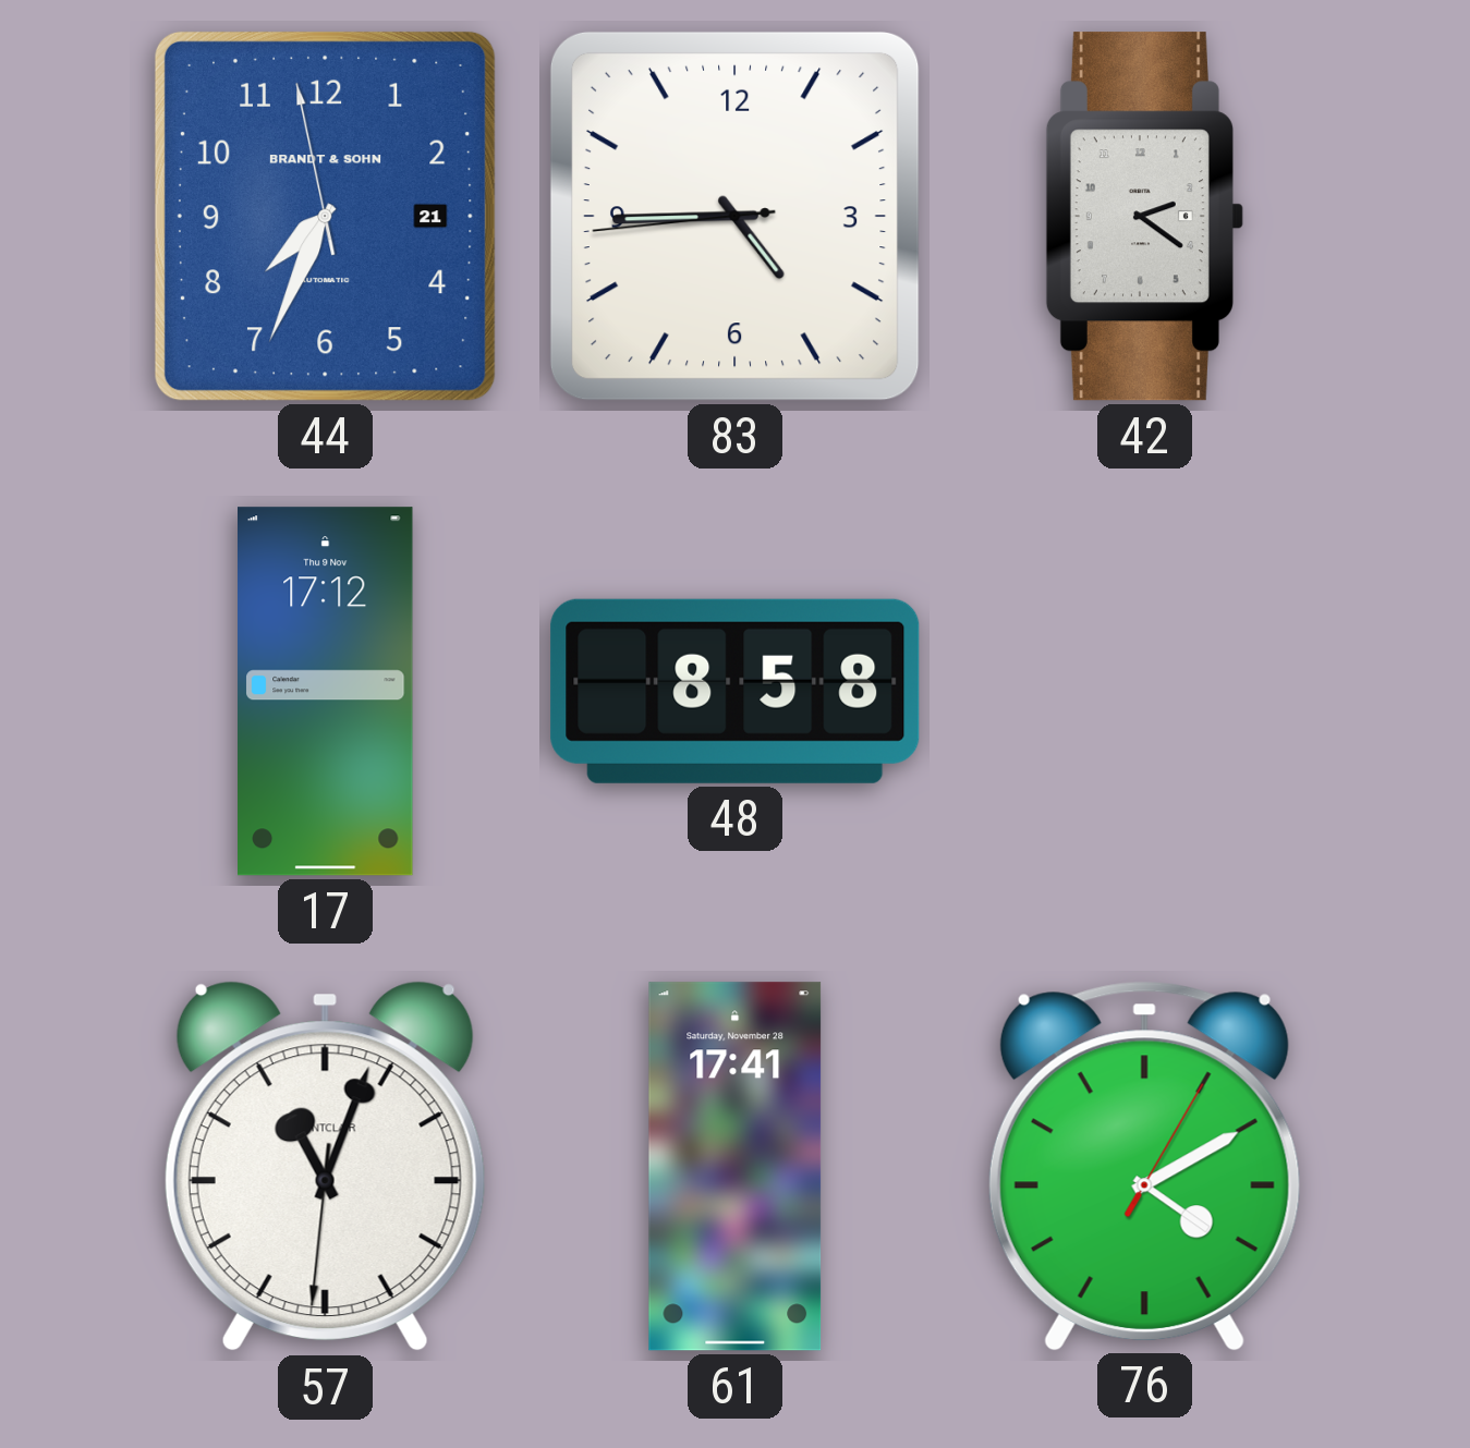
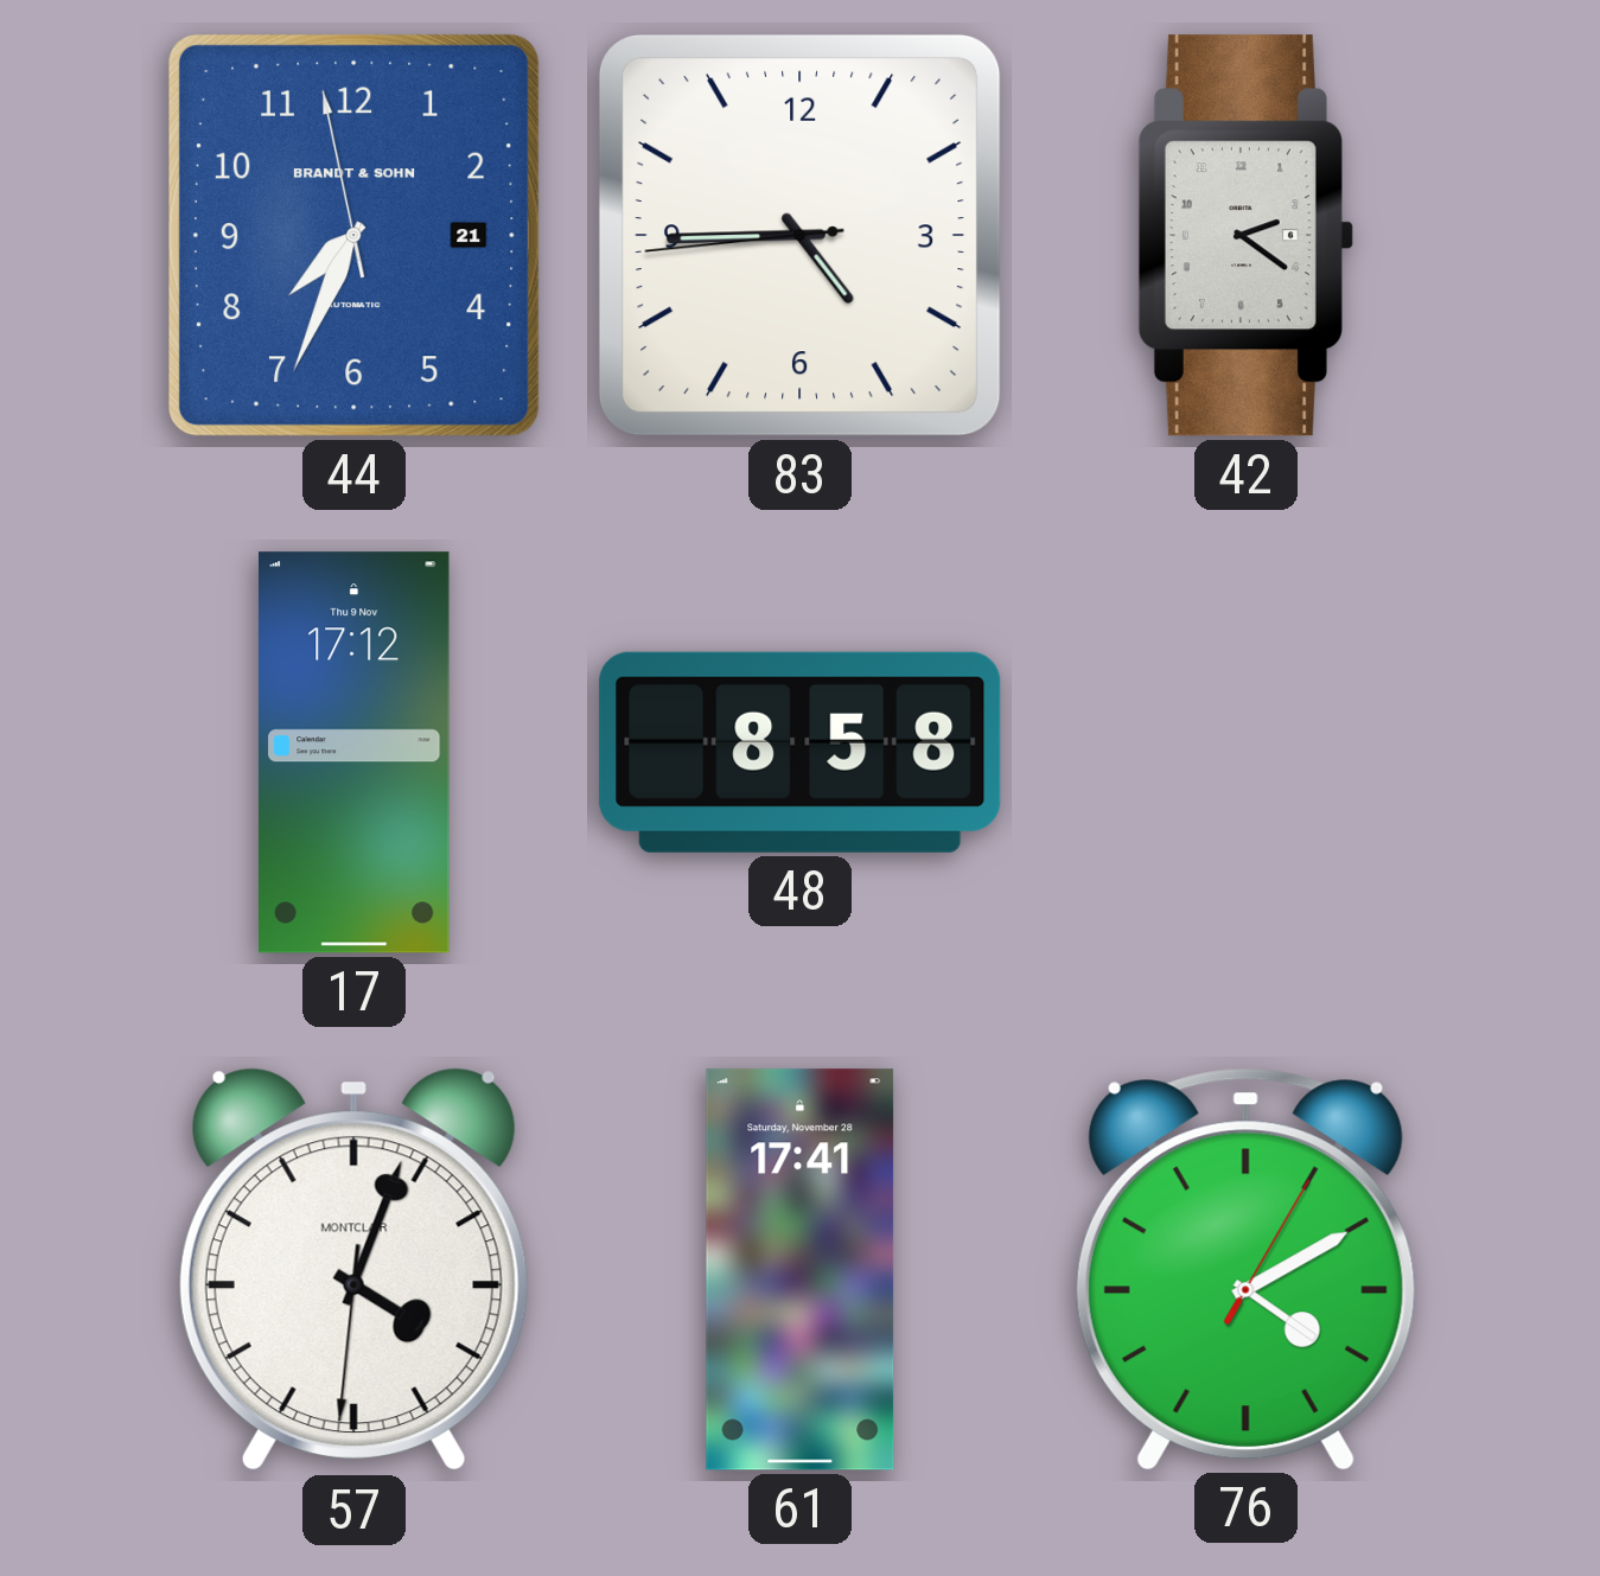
57: 11:03 -> 4:03
